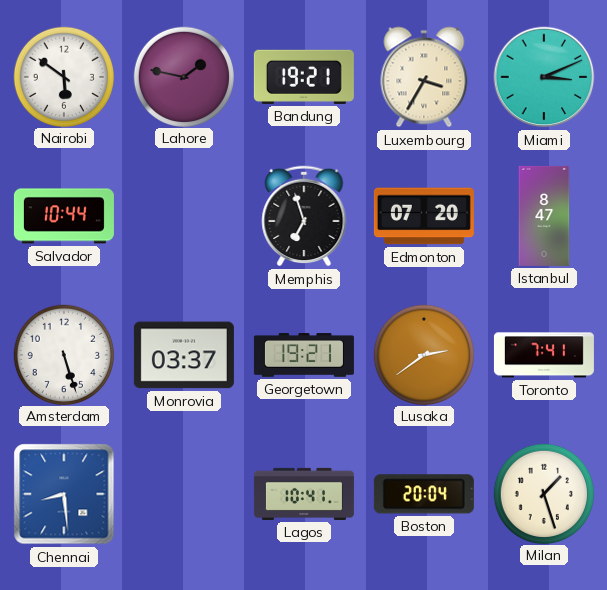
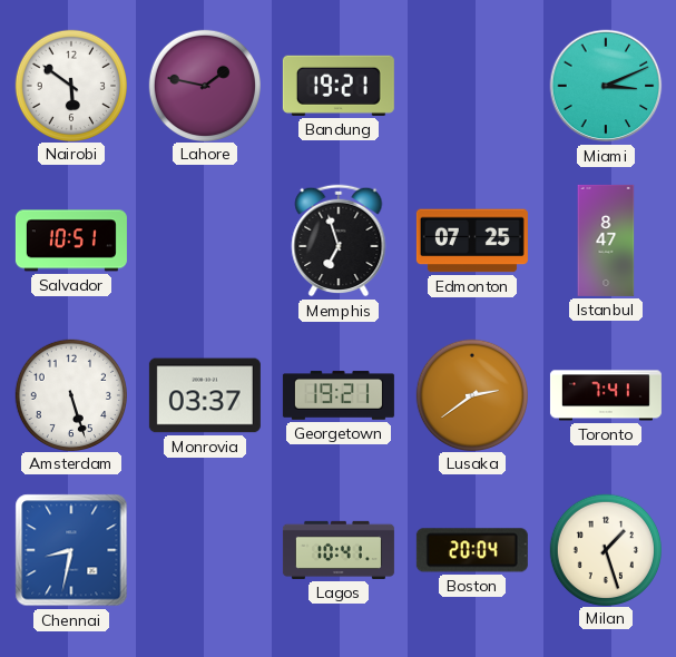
Luxembourg: 3:35 -> none
Salvador: 10:44 -> 10:51
Edmonton: 07:20 -> 07:25
Chennai: 8:29 -> 8:32
